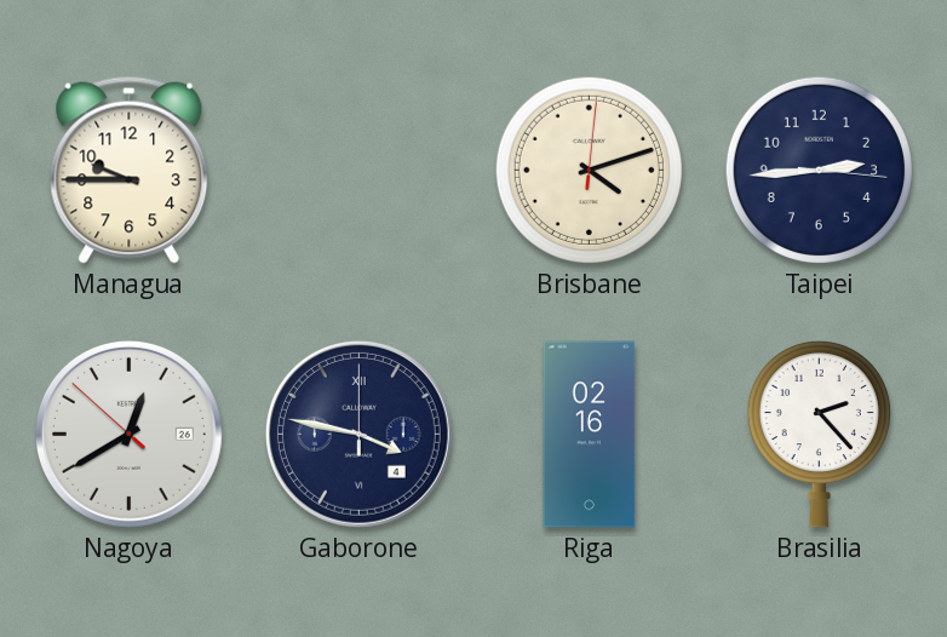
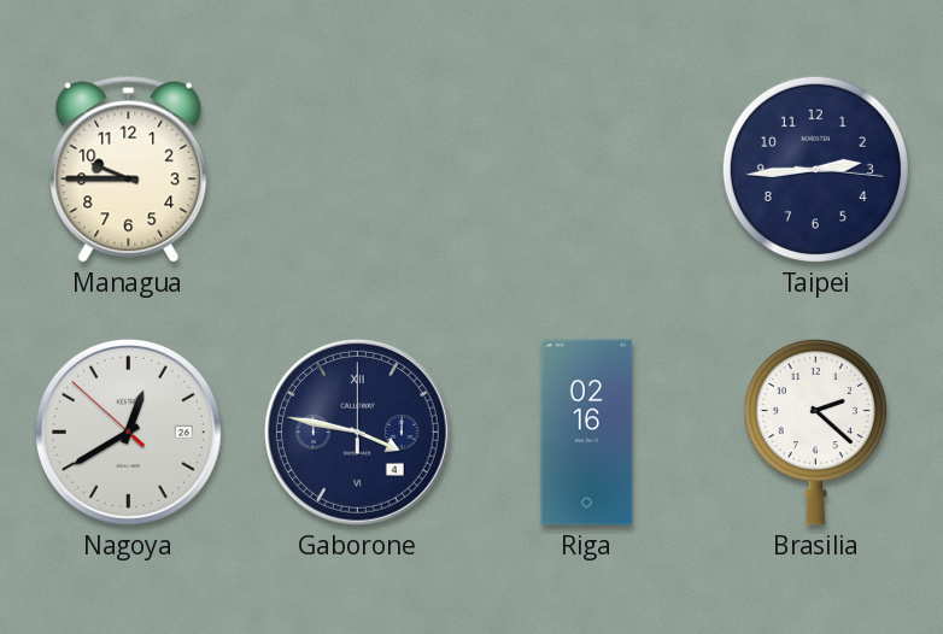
Brisbane: 4:12 -> none
Brasilia: 2:23 -> 2:22
